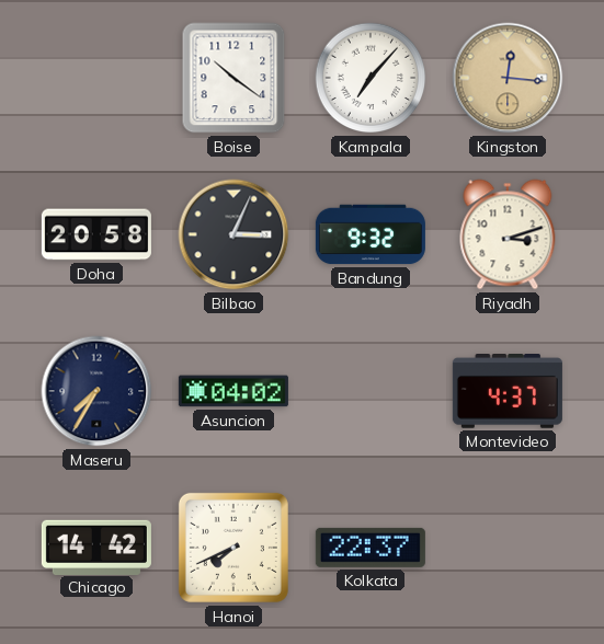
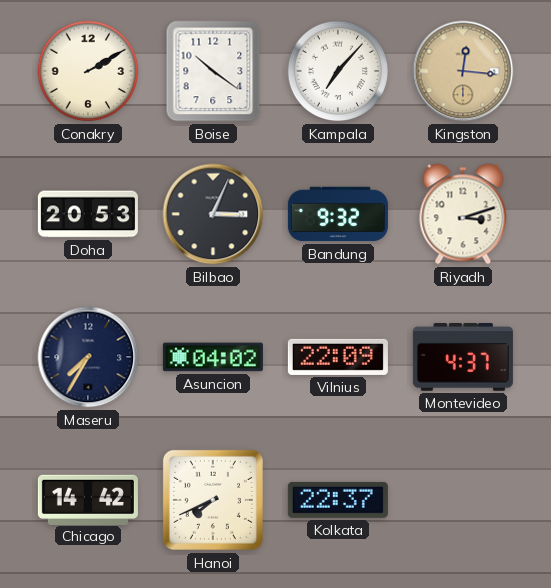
Conakry: none -> 2:10
Doha: 20:58 -> 20:53
Vilnius: none -> 22:09
